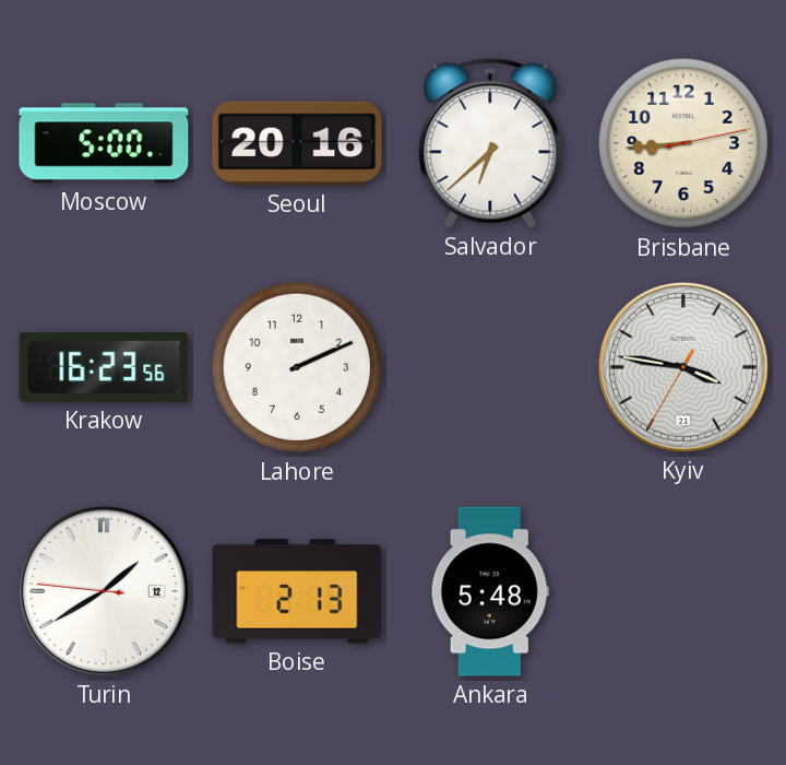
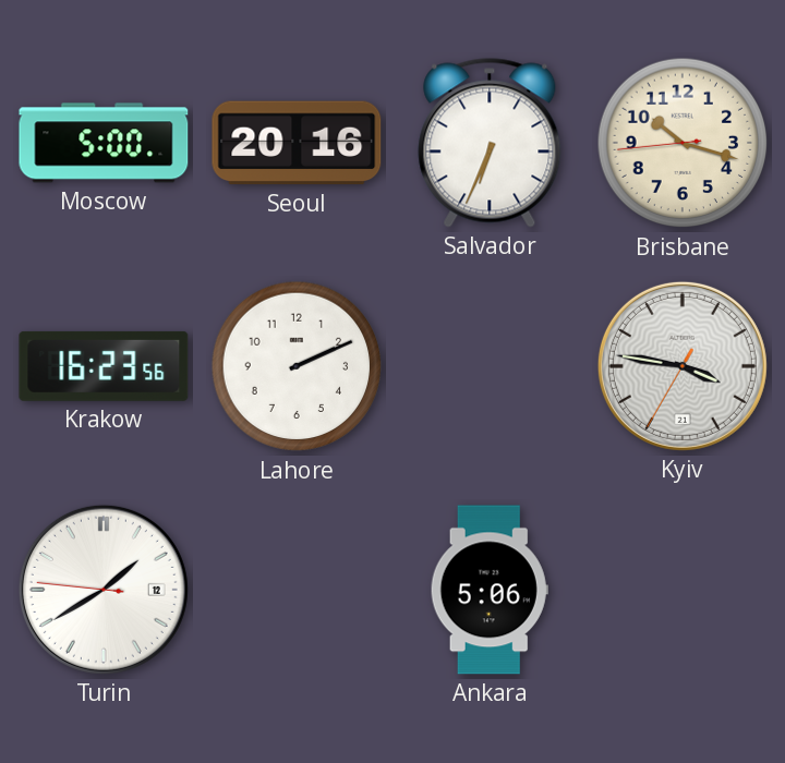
Salvador: 6:38 -> 6:34
Brisbane: 8:44 -> 10:17
Boise: 2:13 -> none
Ankara: 5:48 -> 5:06
